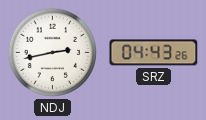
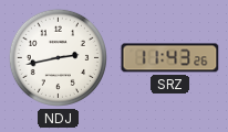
SRZ: 04:43 -> 11:43
